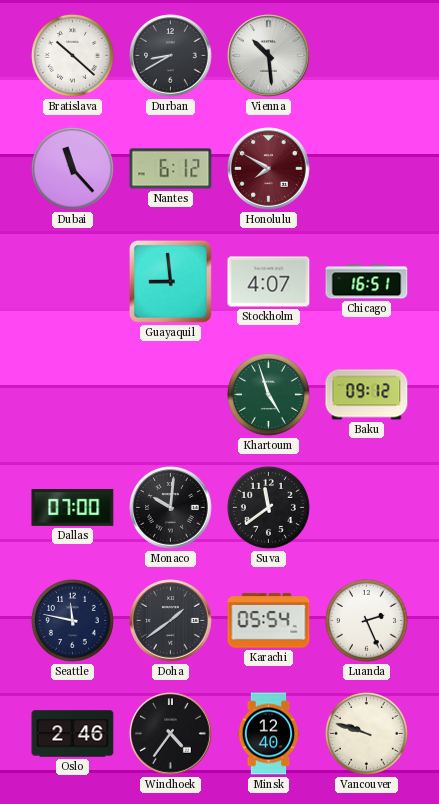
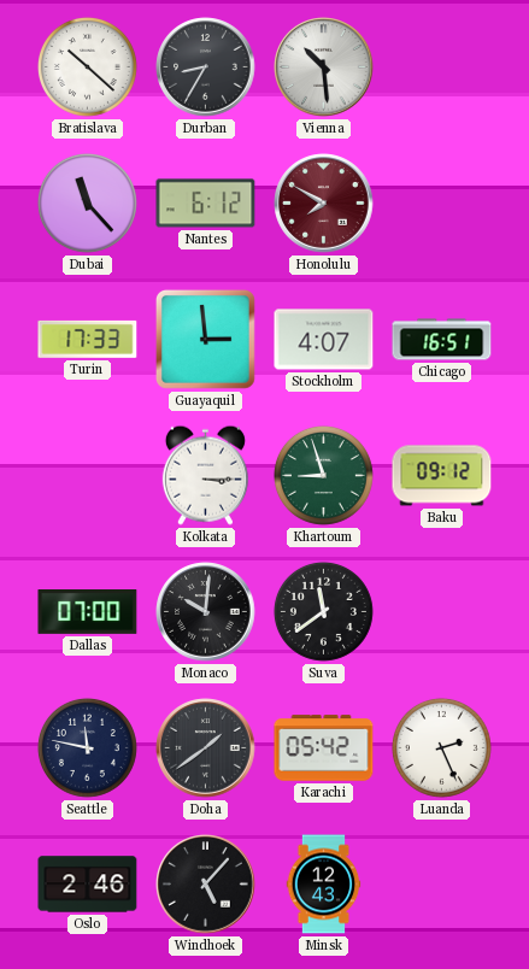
Durban: 8:40 -> 8:35
Turin: none -> 17:33
Guayaquil: 8:59 -> 2:59
Kolkata: none -> 3:15
Khartoum: 4:57 -> 8:57
Karachi: 05:54 -> 05:42
Windhoek: 4:36 -> 5:07
Minsk: 12:40 -> 12:43
Vancouver: 9:48 -> none
